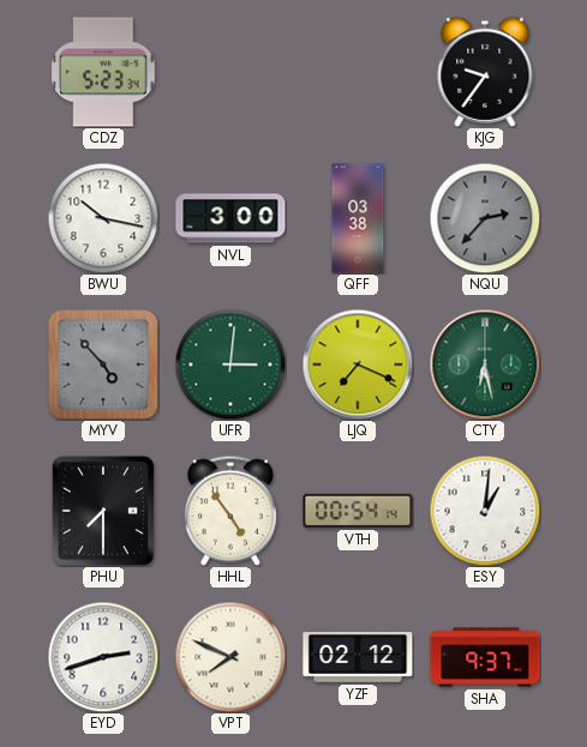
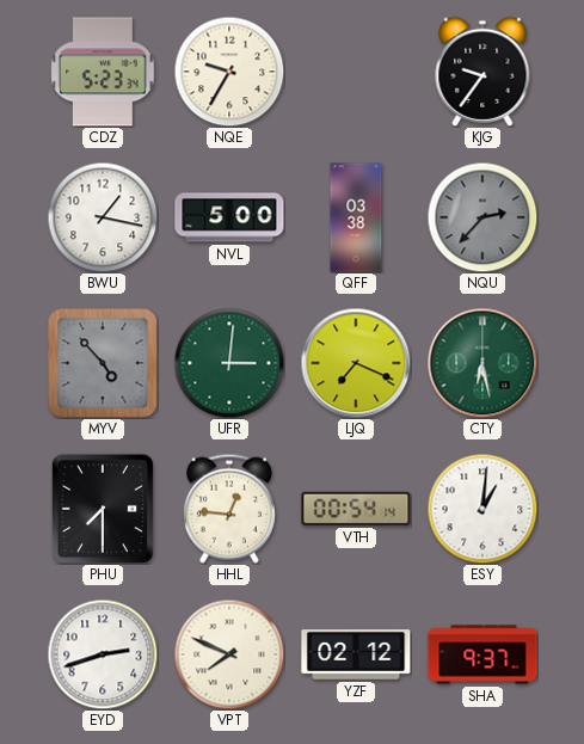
NQE: none -> 9:35
BWU: 10:17 -> 1:17
NVL: 3:00 -> 5:00
HHL: 4:54 -> 12:46
